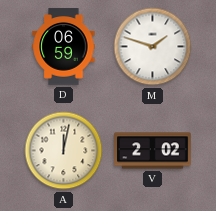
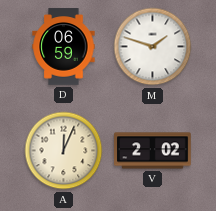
A: 12:02 -> 12:04
